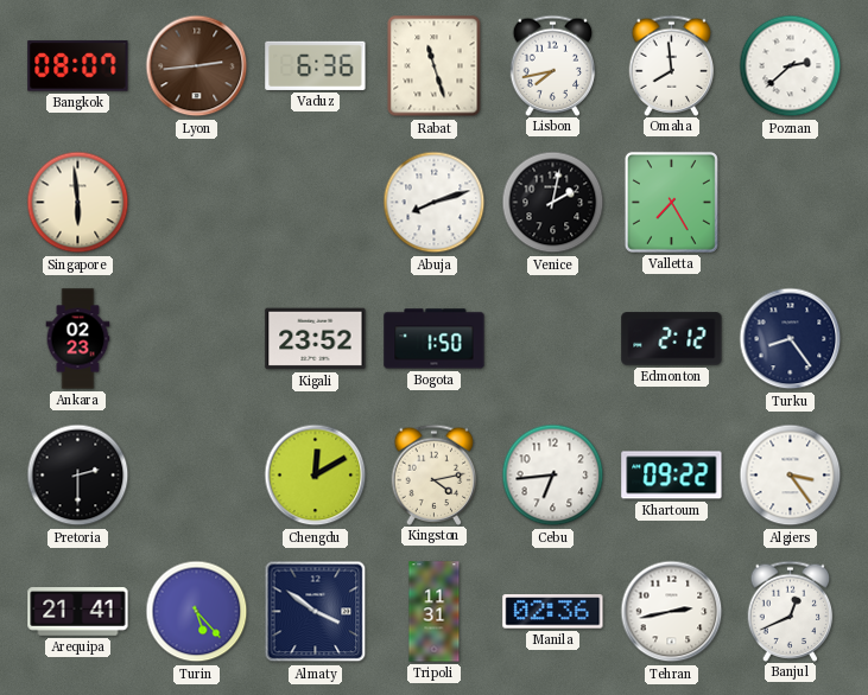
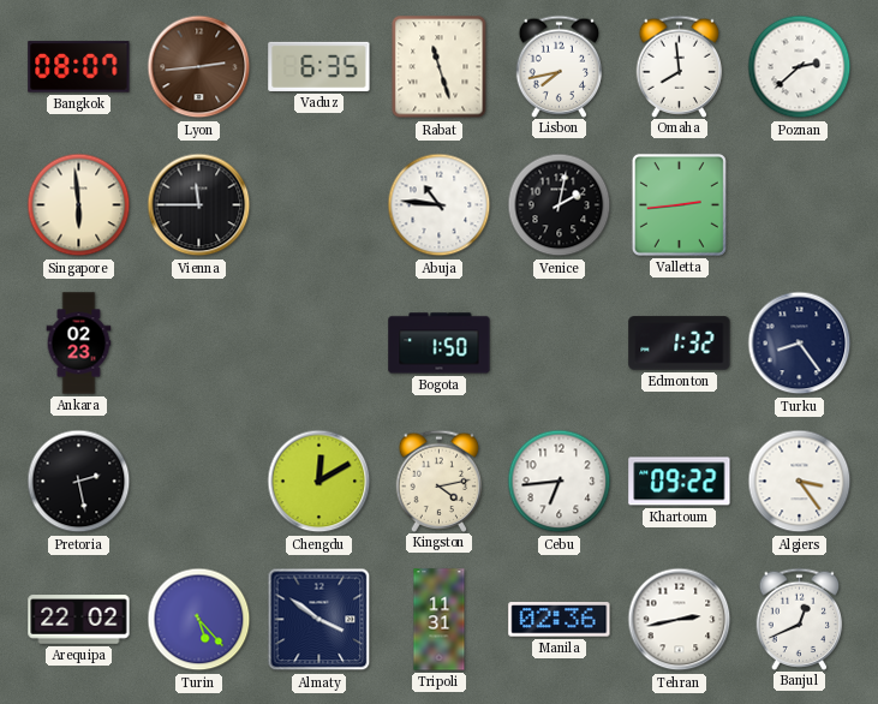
Vaduz: 6:36 -> 6:35
Vienna: none -> 11:45
Abuja: 8:12 -> 10:46
Valletta: 7:25 -> 2:44
Kigali: 23:52 -> none
Edmonton: 2:12 -> 1:32
Pretoria: 2:30 -> 2:28
Arequipa: 21:41 -> 22:02
